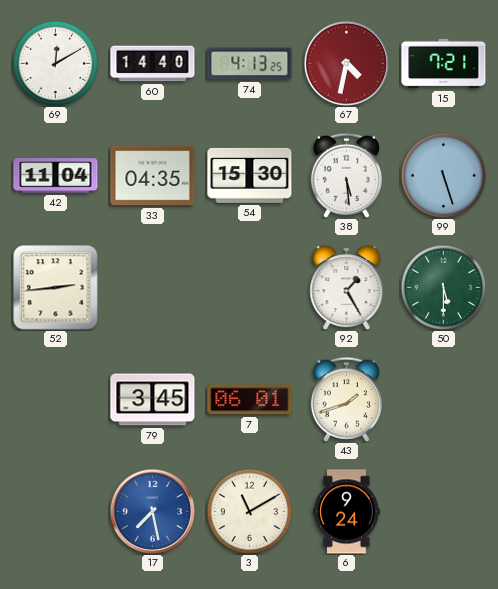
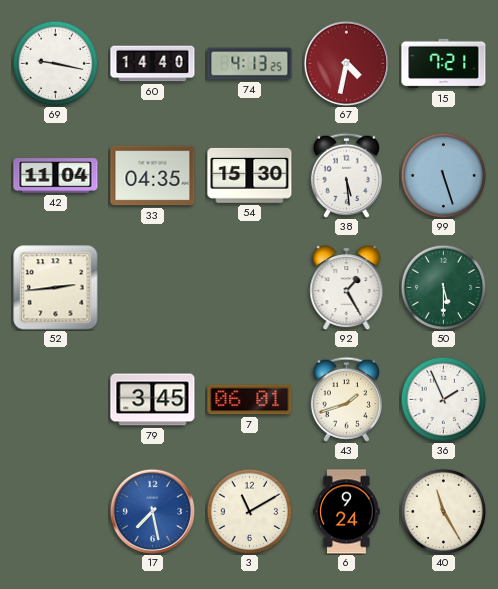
69: 12:10 -> 9:17
36: none -> 1:56
40: none -> 11:25
